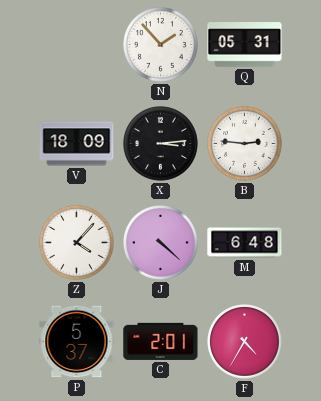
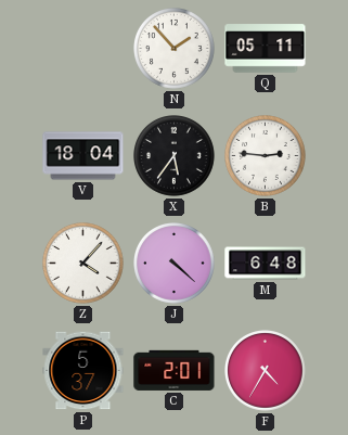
Q: 05:31 -> 05:11
V: 18:09 -> 18:04
X: 3:14 -> 5:36
